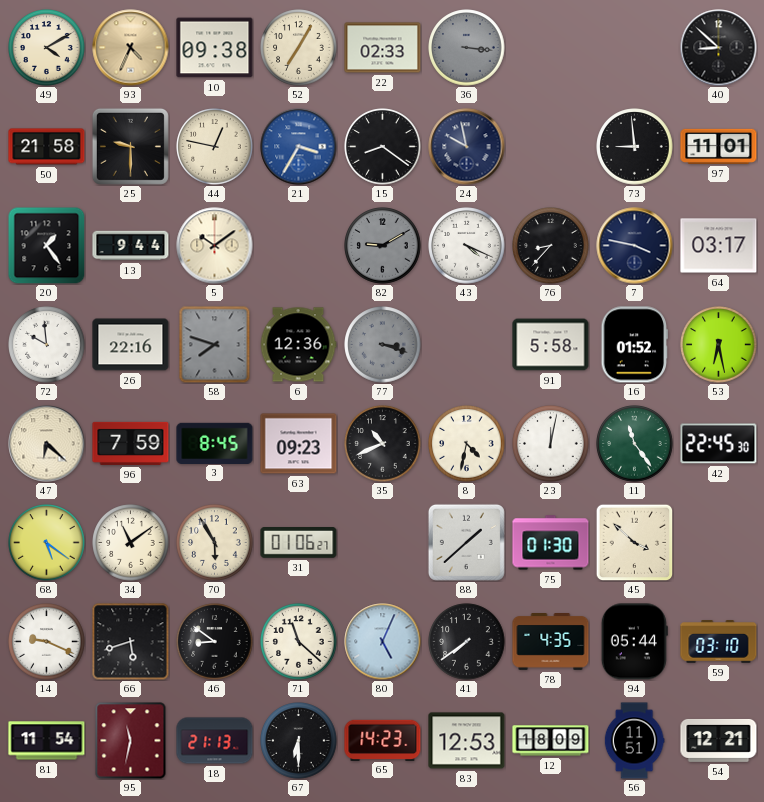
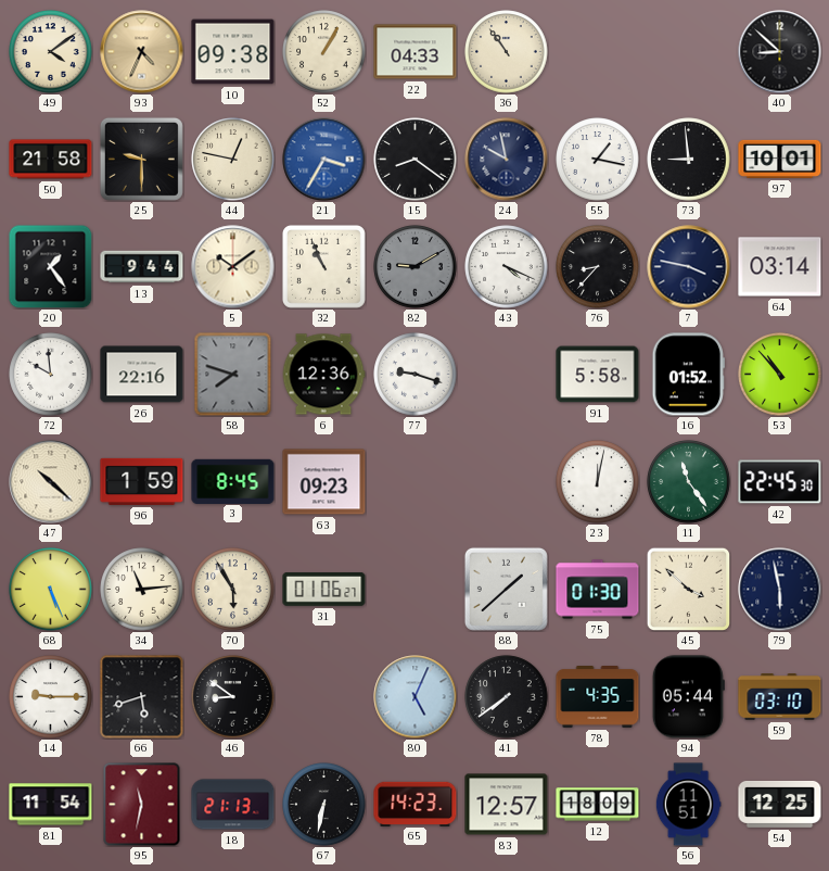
49: 4:10 -> 4:09
52: 7:05 -> 1:05
22: 02:33 -> 04:33
36: 3:16 -> 10:54
36 dial: grey -> cream
55: none -> 1:17
97: 11:01 -> 10:01
32: none -> 10:56
64: 03:17 -> 03:14
77: 3:18 -> 9:18
77 dial: grey -> white
53: 6:28 -> 10:53
47: 6:22 -> 10:22
96: 7:59 -> 1:59
35: 10:41 -> none
8: 4:32 -> none
68: 5:21 -> 5:26
34: 11:09 -> 11:14
79: none -> 5:58
14: 9:19 -> 9:15
71: 11:22 -> none
67: 6:30 -> 6:32
83: 12:53 -> 12:57
54: 12:21 -> 12:25
